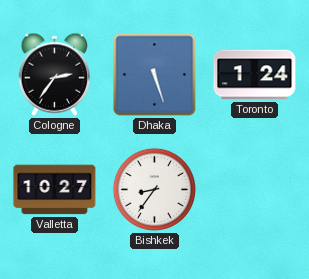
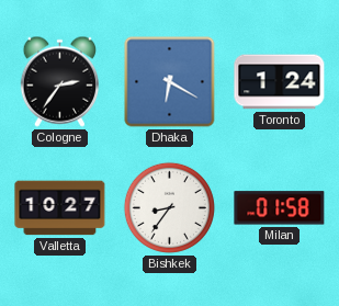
Dhaka: 5:27 -> 6:20
Milan: none -> 01:58
